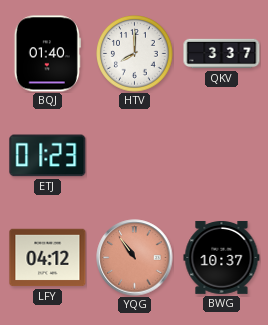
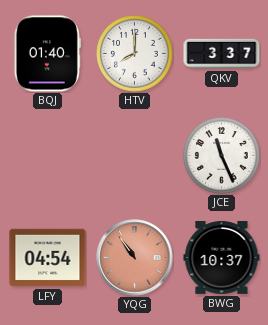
ETJ: 01:23 -> none
JCE: none -> 11:26
LFY: 04:12 -> 04:54
